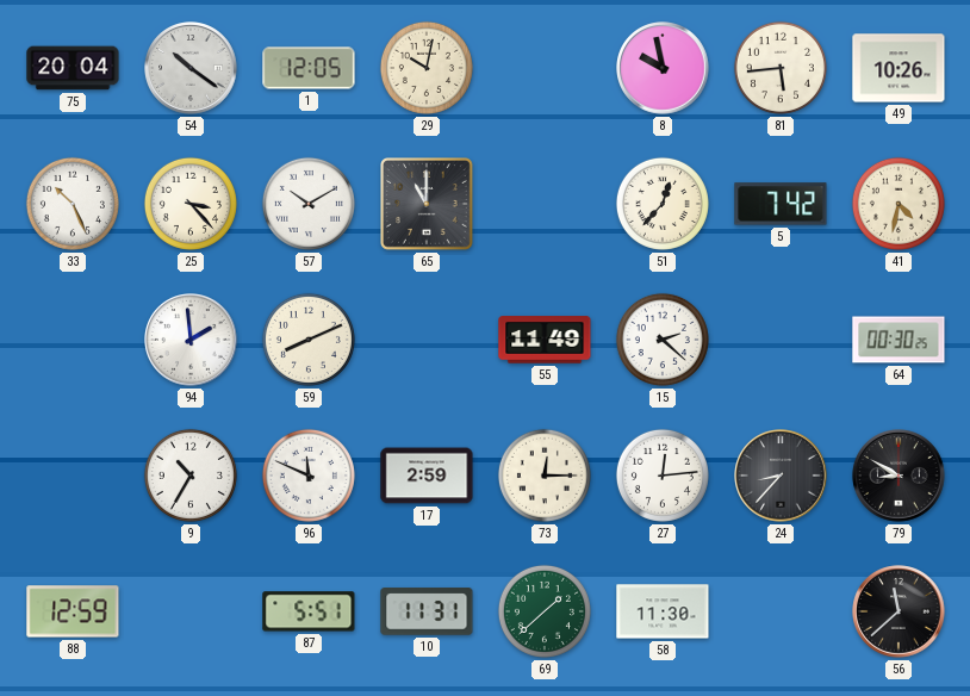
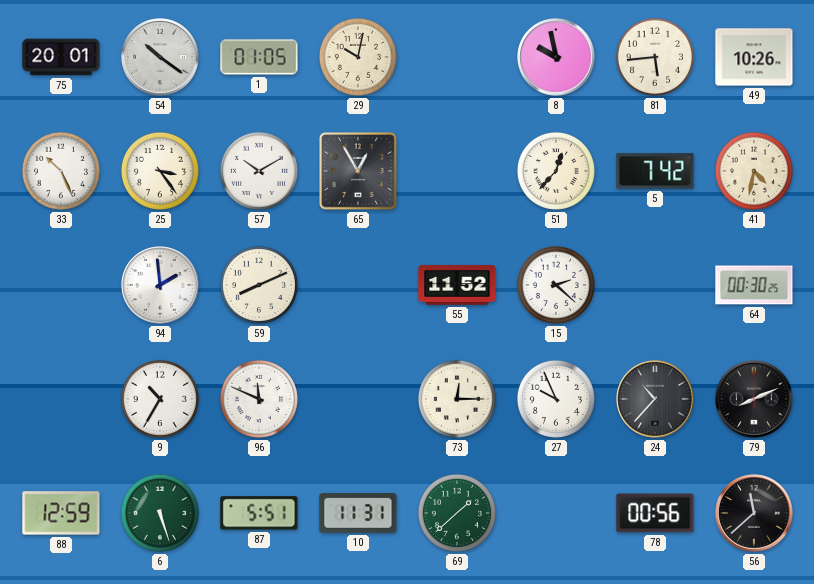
75: 20:04 -> 20:01
1: 12:05 -> 01:05
25: 3:23 -> 3:24
65: 11:00 -> 12:55
55: 11:49 -> 11:52
17: 2:59 -> none
27: 12:14 -> 9:56
24: 8:37 -> 10:37
79: 8:50 -> 8:11
6: none -> 5:27
58: 11:30 -> none
78: none -> 00:56
